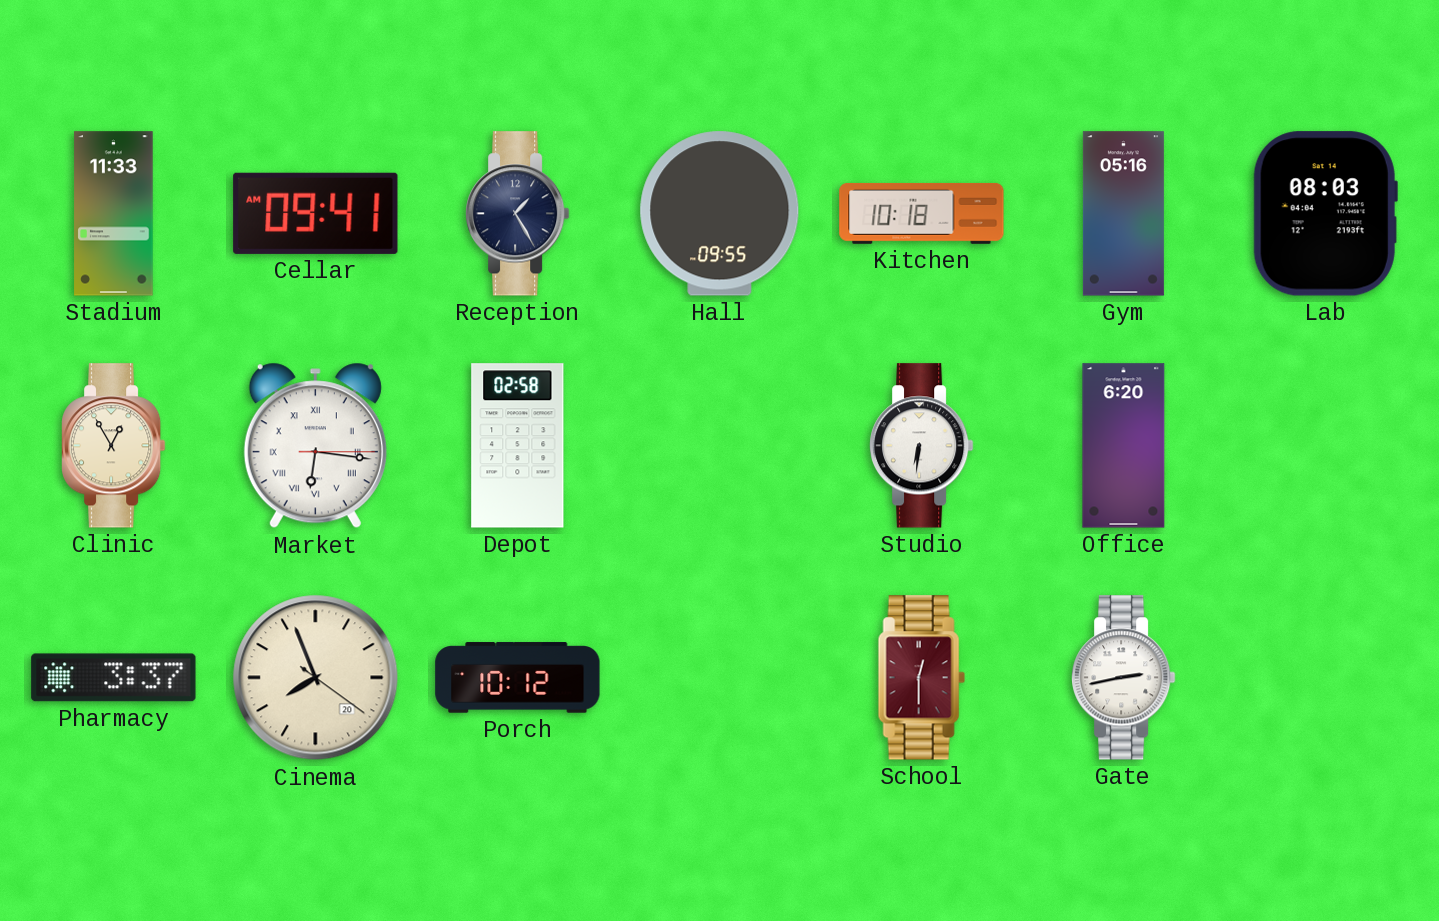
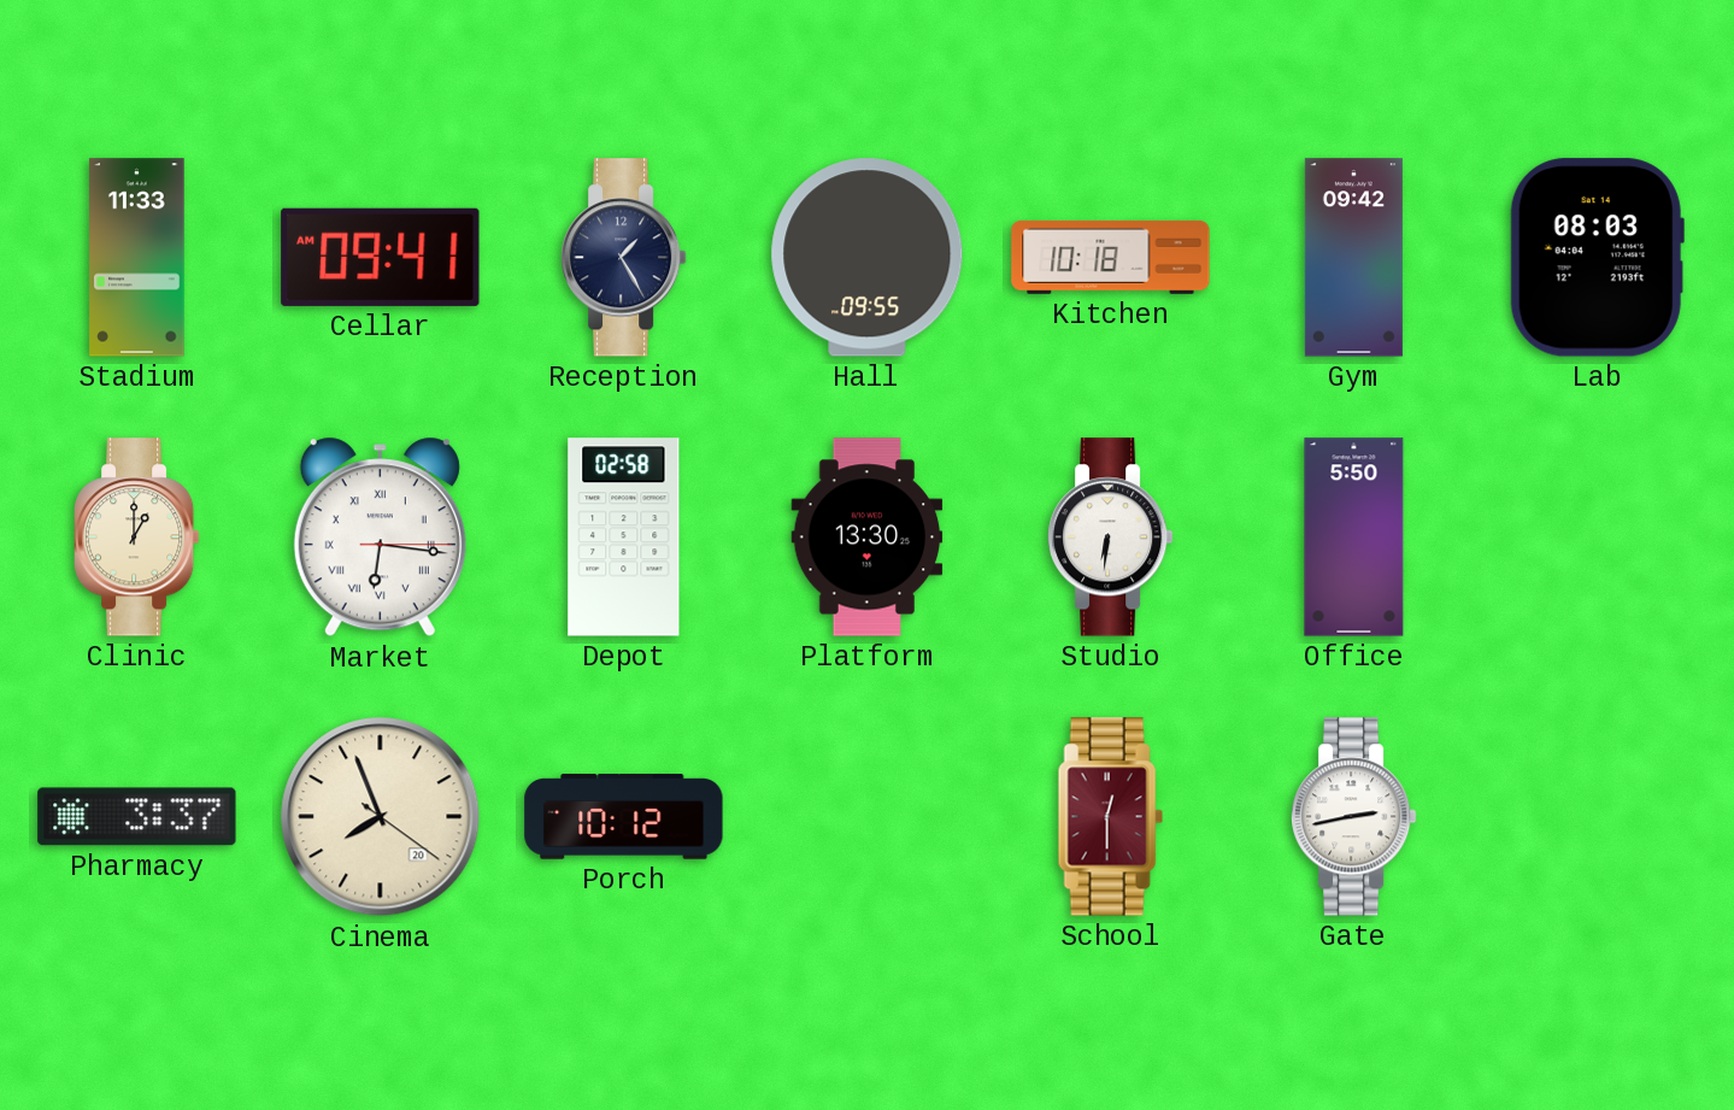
Gym: 05:16 -> 09:42
Clinic: 12:55 -> 1:00
Platform: none -> 13:30
Office: 6:20 -> 5:50
